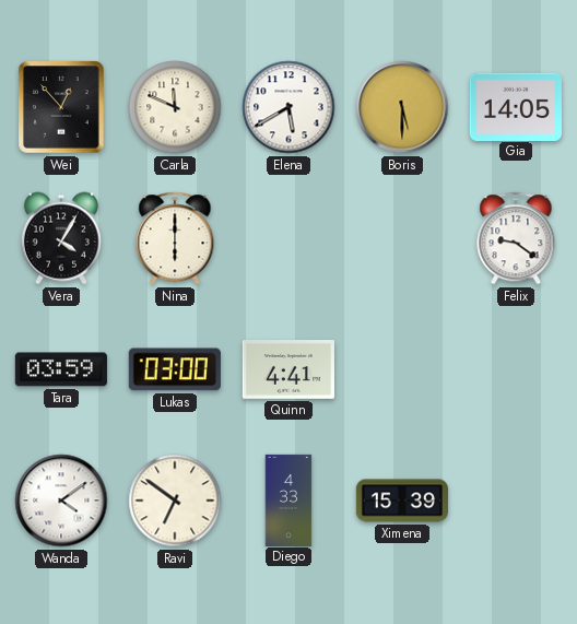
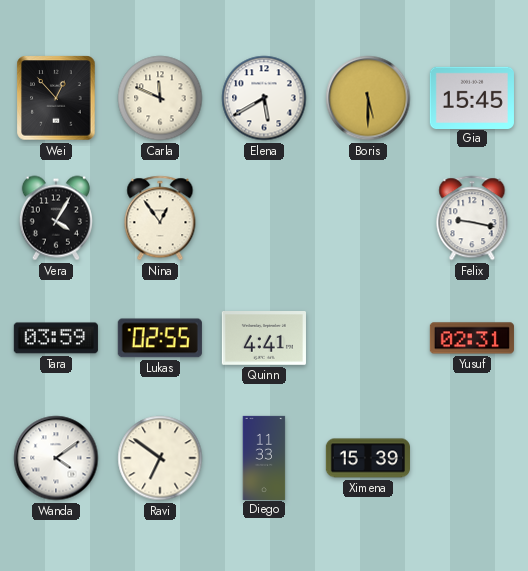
Gia: 14:05 -> 15:45
Nina: 6:00 -> 12:54
Felix: 9:21 -> 9:17
Lukas: 03:00 -> 02:55
Yusuf: none -> 02:31
Diego: 4:33 -> 11:33
